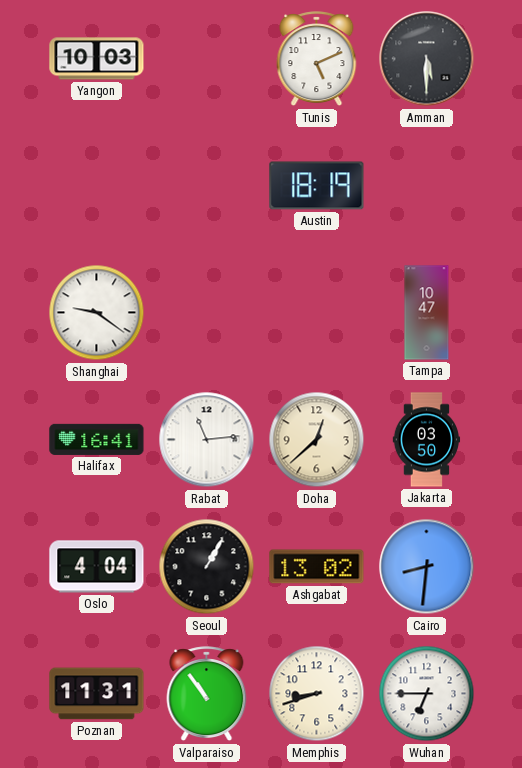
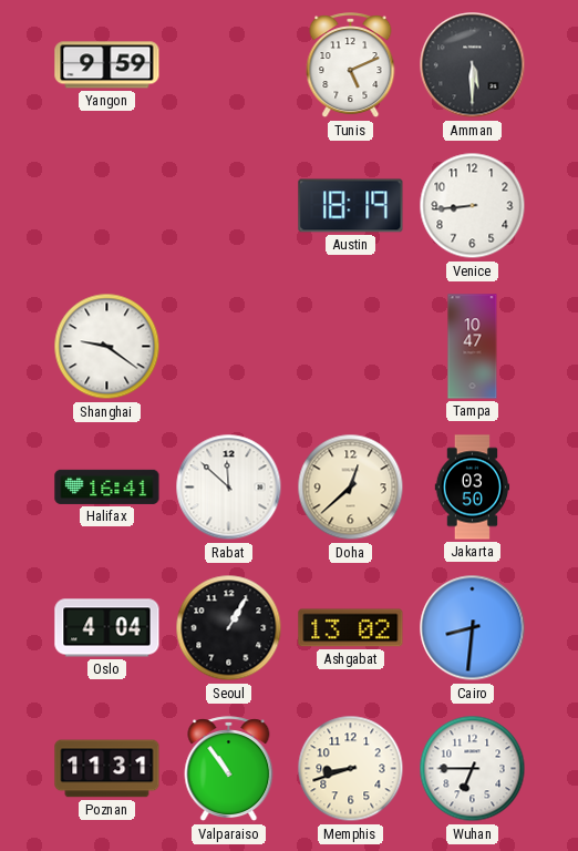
Yangon: 10:03 -> 9:59
Venice: none -> 8:44
Rabat: 11:14 -> 11:52
